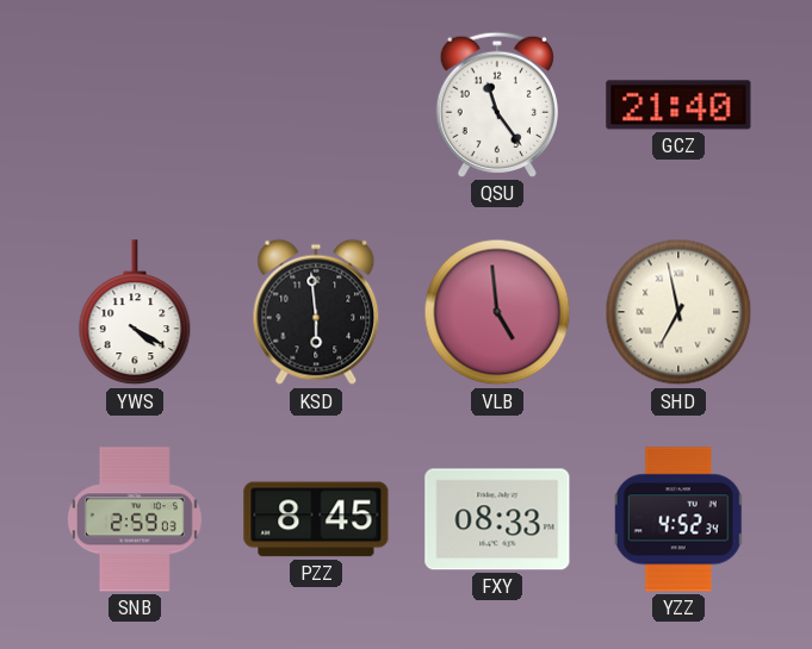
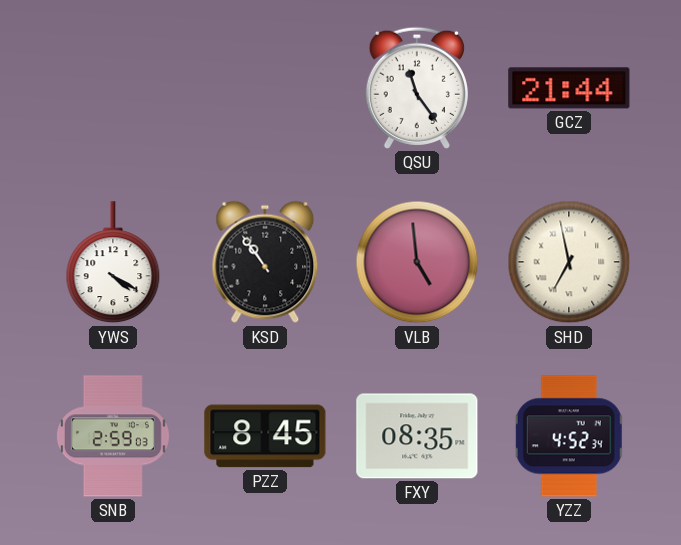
GCZ: 21:40 -> 21:44
KSD: 5:59 -> 10:54
FXY: 08:33 -> 08:35
